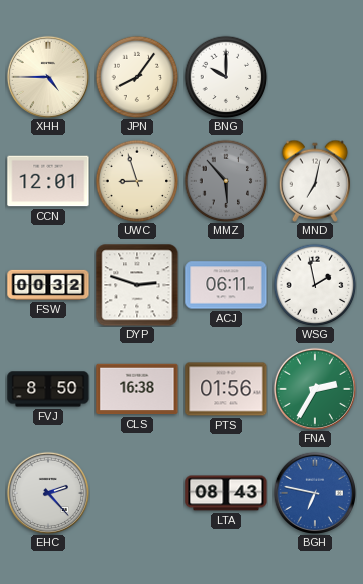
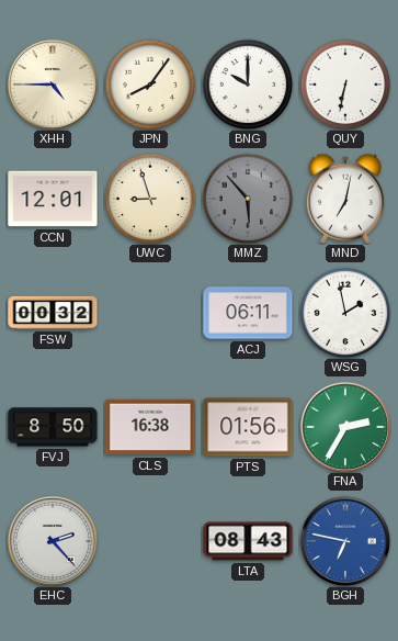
QUY: none -> 6:32
DYP: 2:48 -> none
